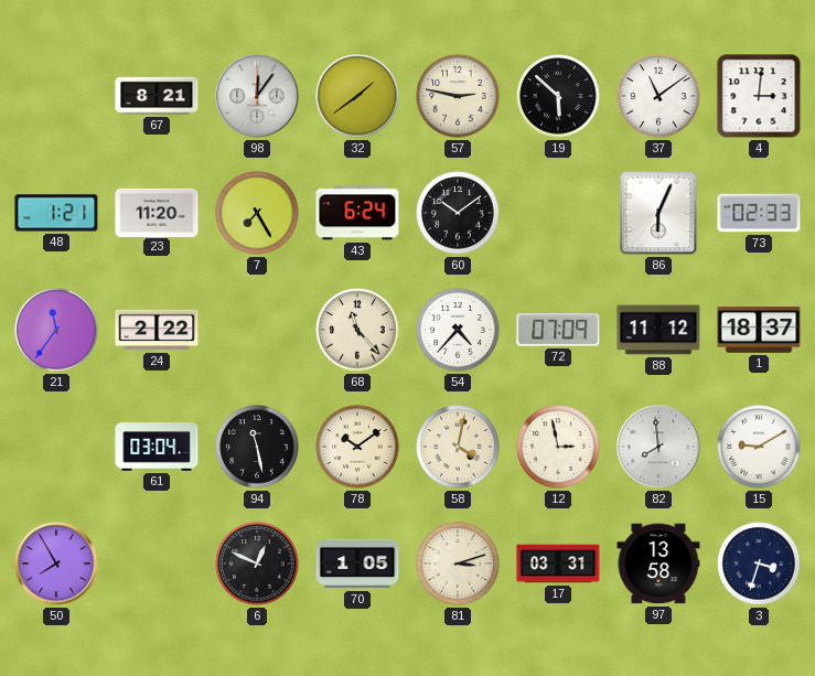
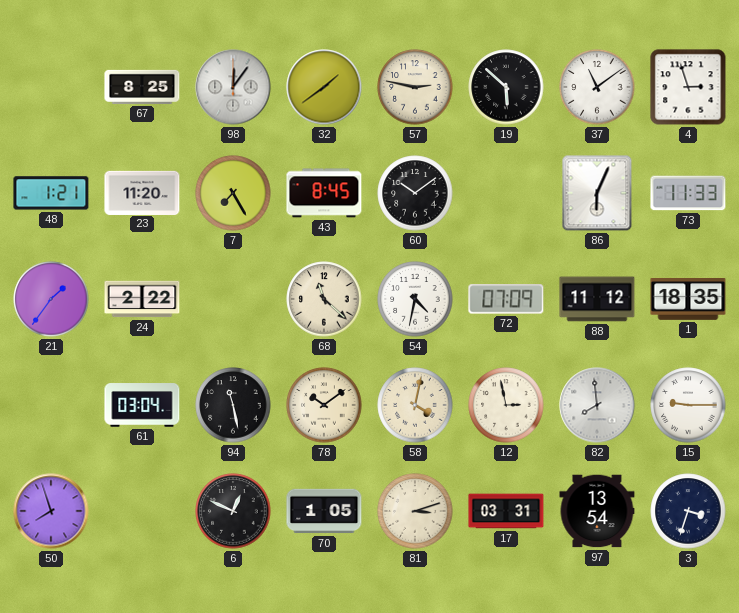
67: 8:21 -> 8:25
4: 3:01 -> 2:57
43: 6:24 -> 8:45
73: 02:33 -> 11:33
21: 11:36 -> 1:36
68: 11:23 -> 11:22
54: 4:37 -> 4:32
1: 18:37 -> 18:35
15: 9:10 -> 9:15
50: 7:55 -> 7:57
97: 13:58 -> 13:54
